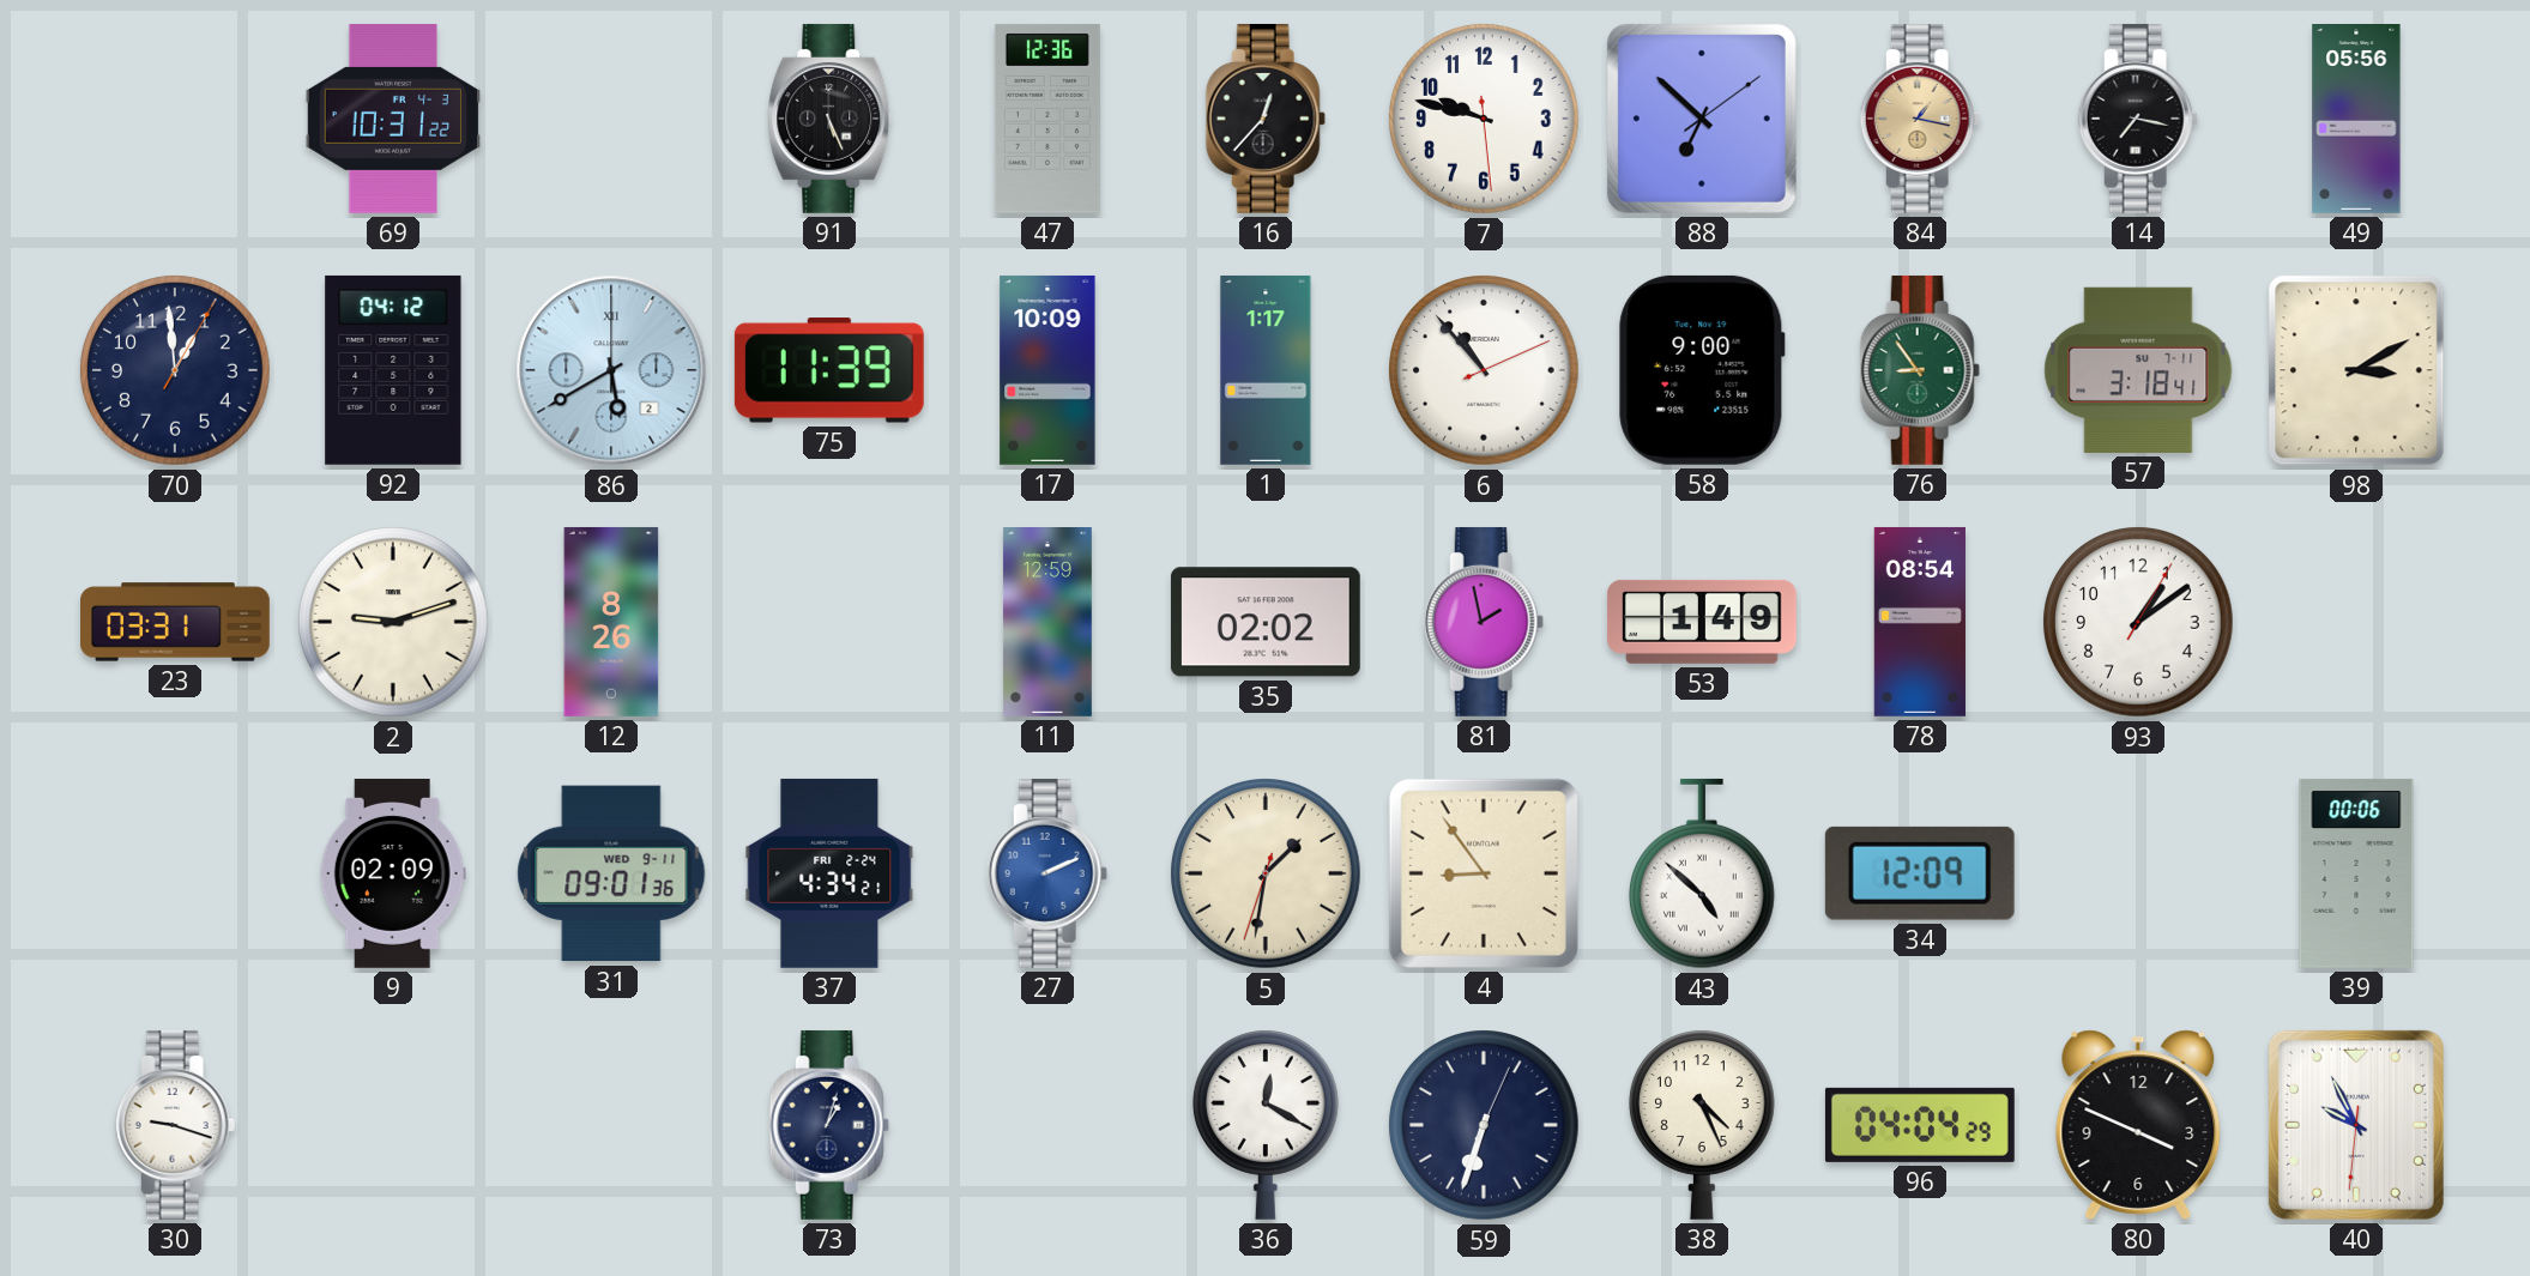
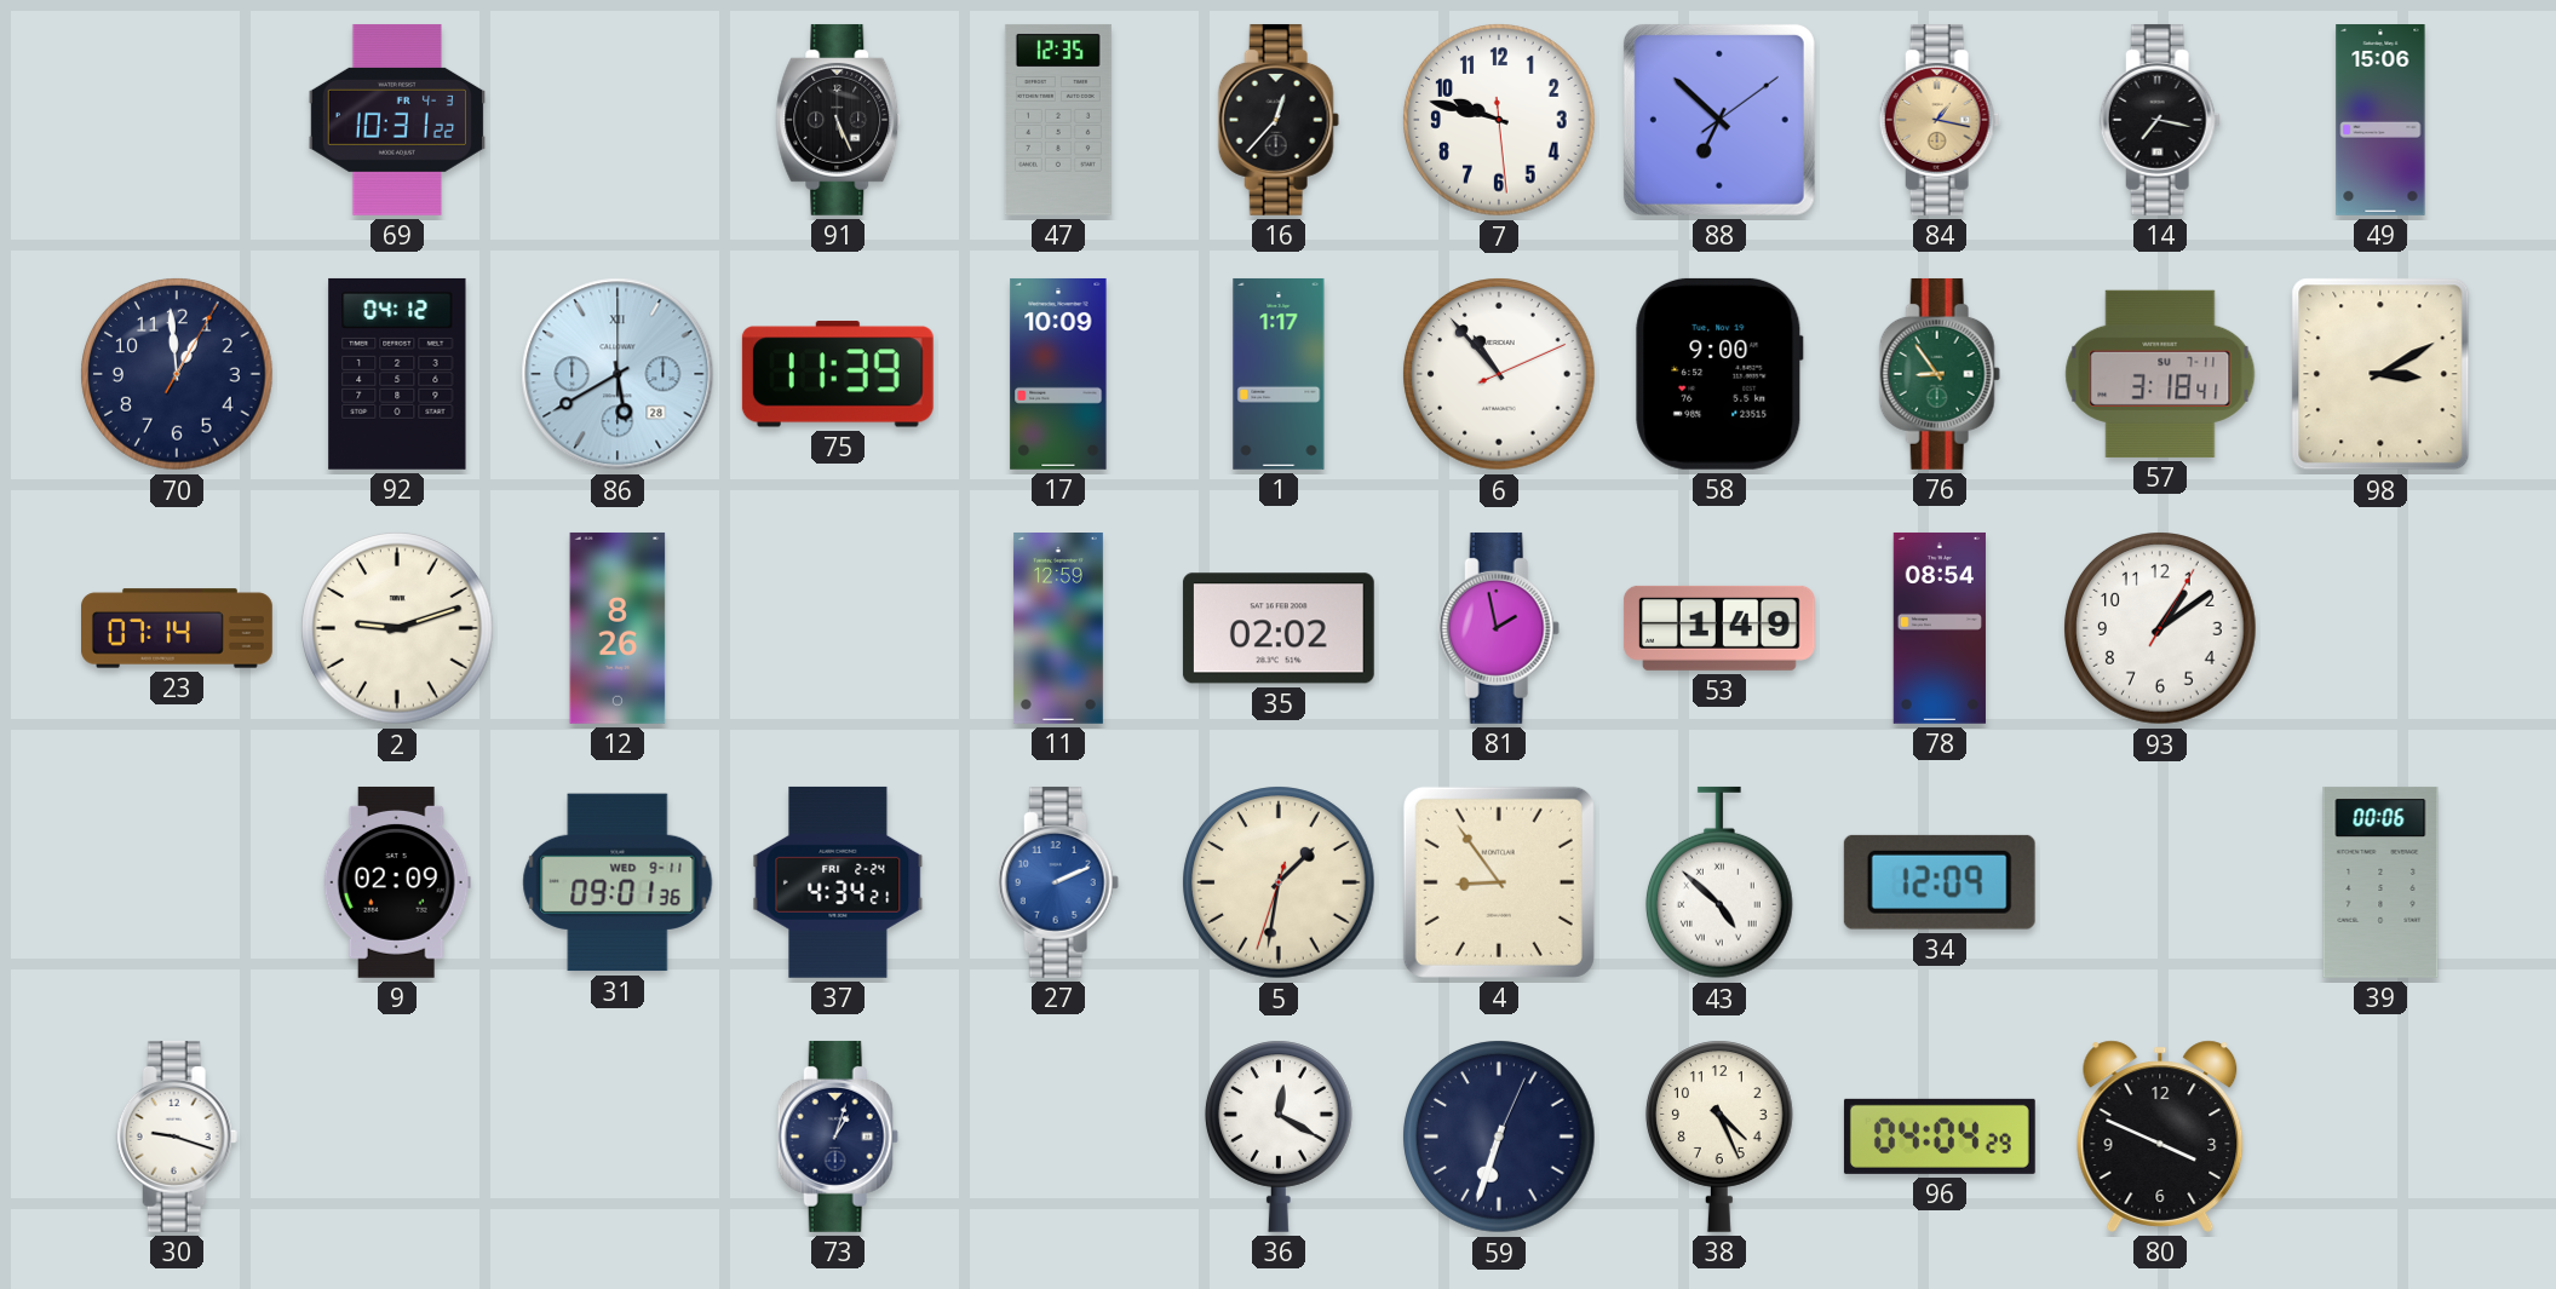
47: 12:36 -> 12:35
49: 05:56 -> 15:06
86 date: 2 -> 28
23: 03:31 -> 07:14
40: 9:55 -> none
